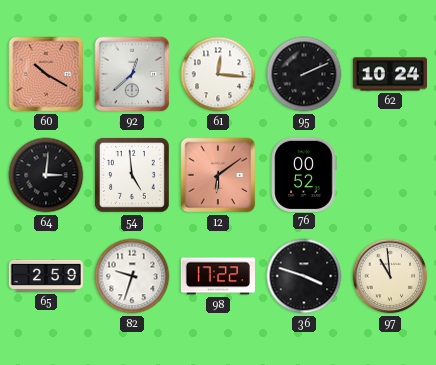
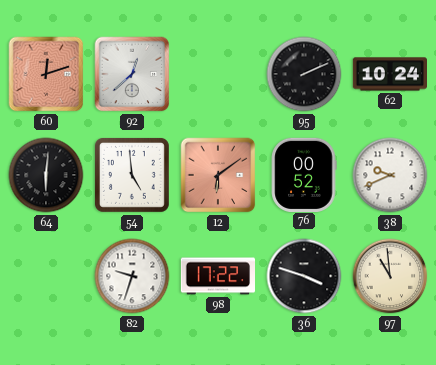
60: 10:20 -> 12:12
61: 12:16 -> none
64: 3:01 -> 6:01
38: none -> 9:41
65: 2:59 -> none
